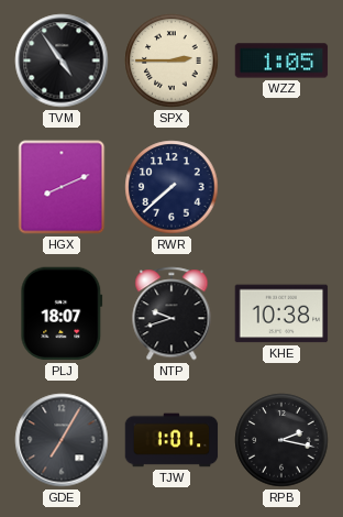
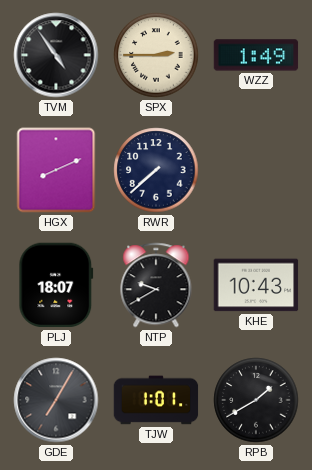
WZZ: 1:05 -> 1:49
NTP: 9:42 -> 9:40
KHE: 10:38 -> 10:43
RPB: 2:17 -> 1:40
